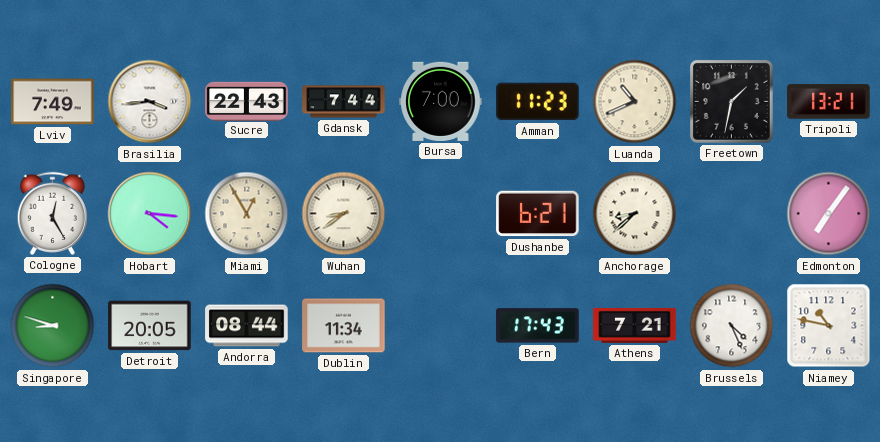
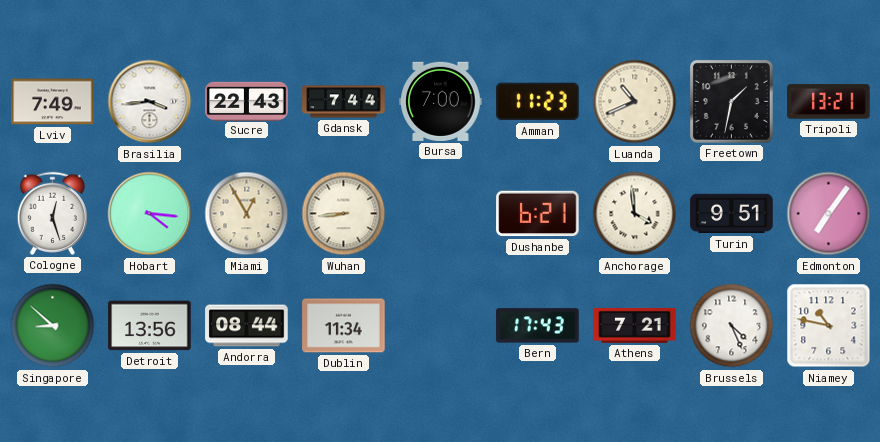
Cologne: 12:25 -> 12:27
Wuhan: 8:39 -> 8:44
Anchorage: 8:38 -> 3:59
Turin: none -> 9:51
Singapore: 8:48 -> 8:52
Detroit: 20:05 -> 13:56
